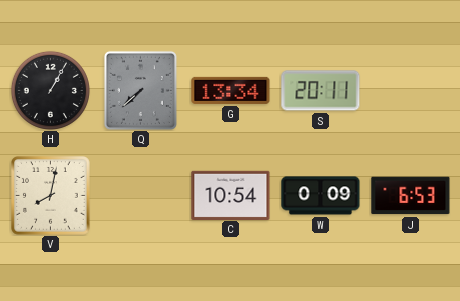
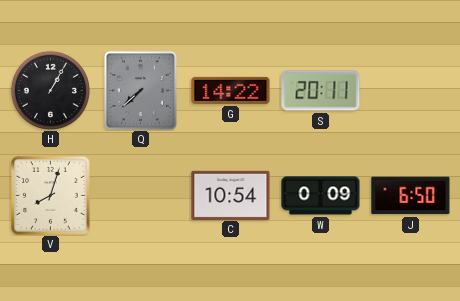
G: 13:34 -> 14:22
V: 8:02 -> 8:03
J: 6:53 -> 6:50
